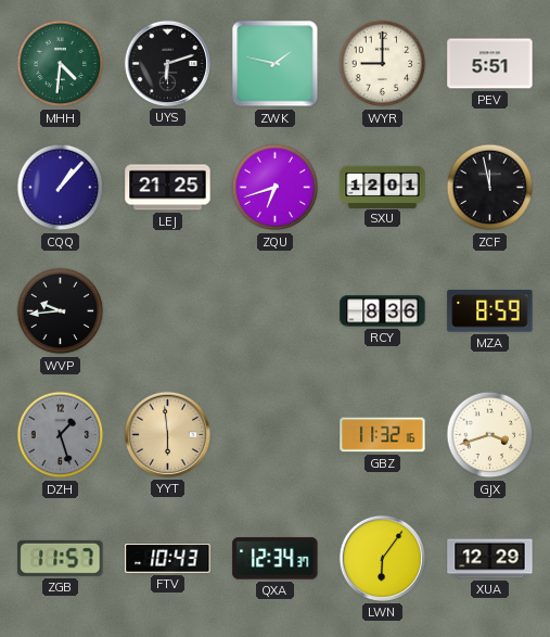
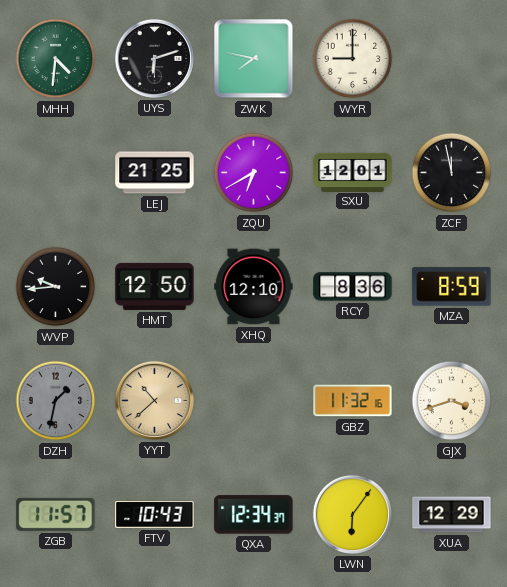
ZWK: 1:47 -> 7:47
PEV: 5:51 -> none
CQQ: 1:07 -> none
ZQU: 6:42 -> 6:40
HMT: none -> 12:50
XHQ: none -> 12:10
DZH: 1:27 -> 1:32
YYT: 5:59 -> 10:38
